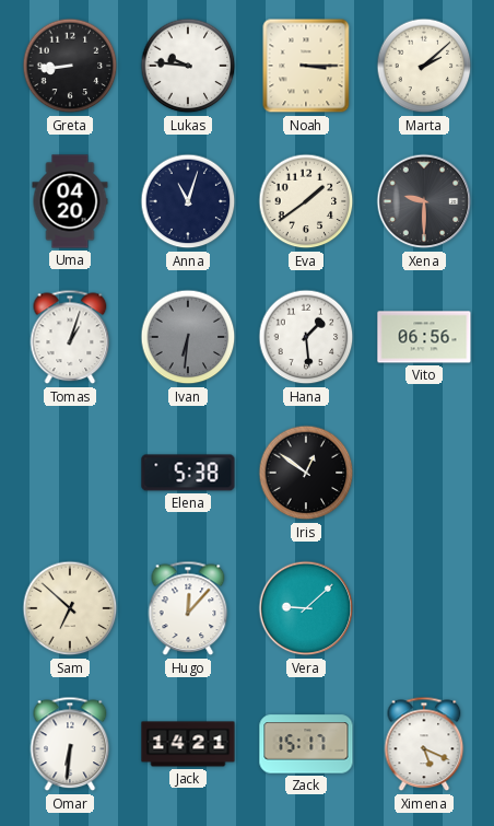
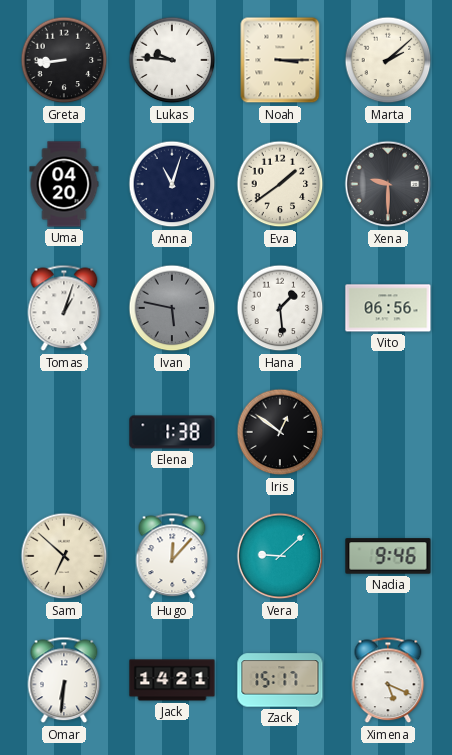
Ivan: 6:31 -> 5:47
Elena: 5:38 -> 1:38
Nadia: none -> 9:46
